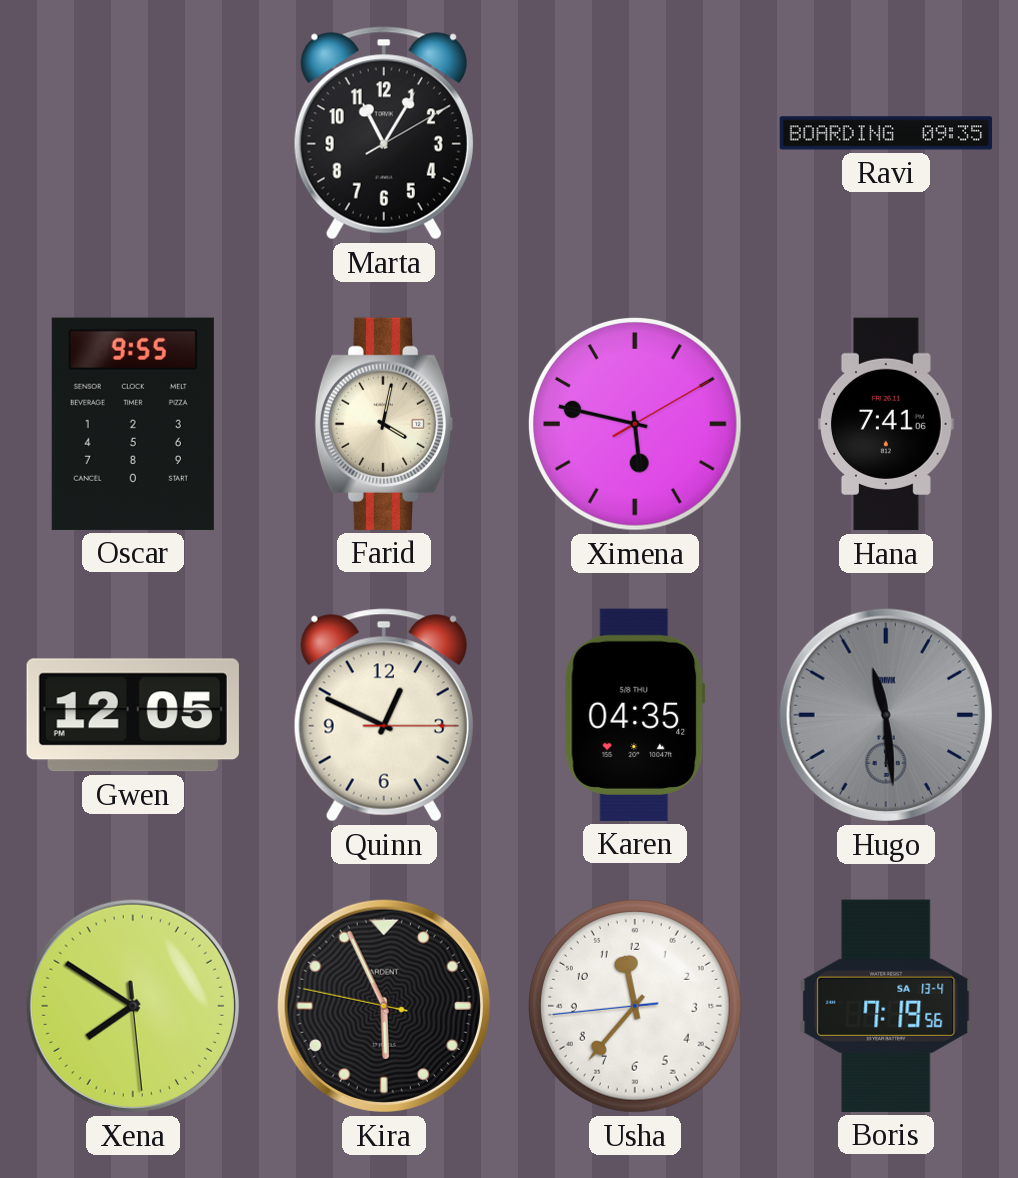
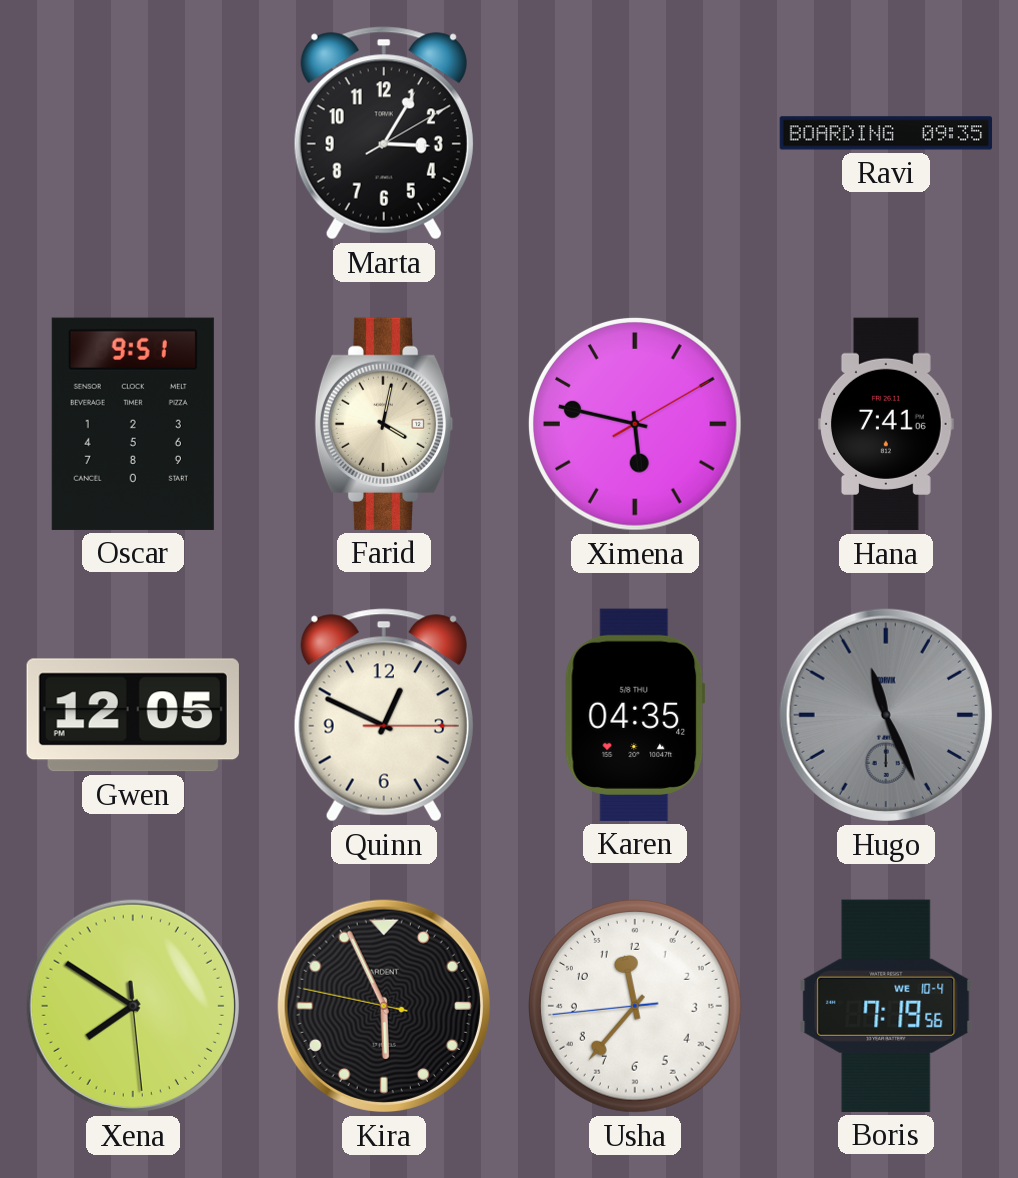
Marta: 11:05 -> 3:05
Oscar: 9:55 -> 9:51
Hugo: 11:29 -> 11:26
Boris date: SA 13-4 -> WE 10-4
